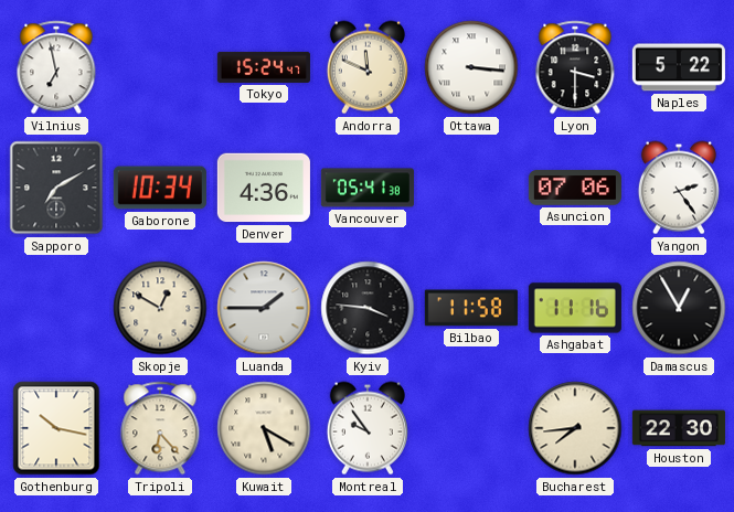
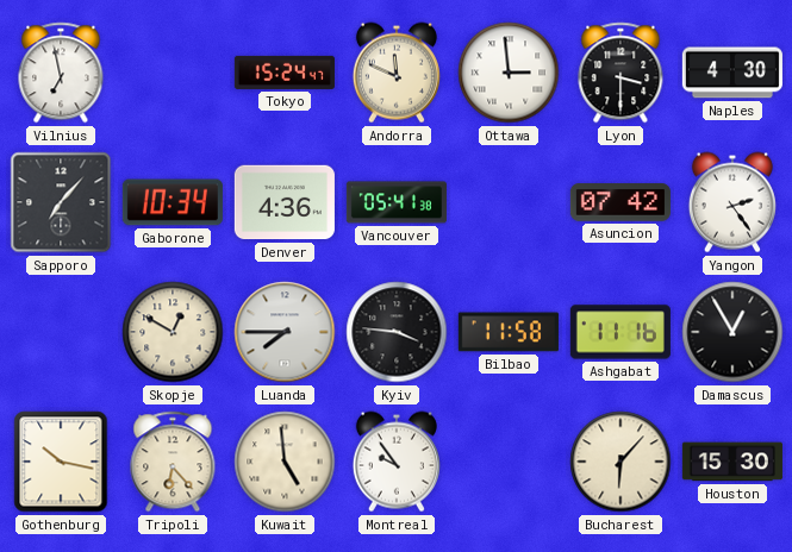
Ottawa: 3:16 -> 2:59
Naples: 5:22 -> 4:30
Sapporo: 7:10 -> 7:07
Asuncion: 07:06 -> 07:42
Luanda: 1:45 -> 7:45
Kuwait: 5:20 -> 4:59
Bucharest: 7:44 -> 6:07
Houston: 22:30 -> 15:30
